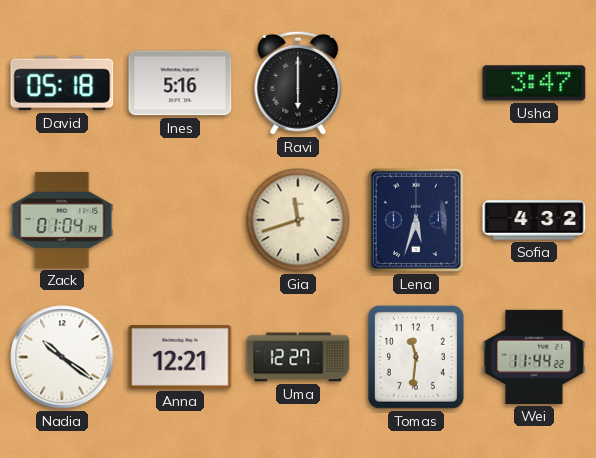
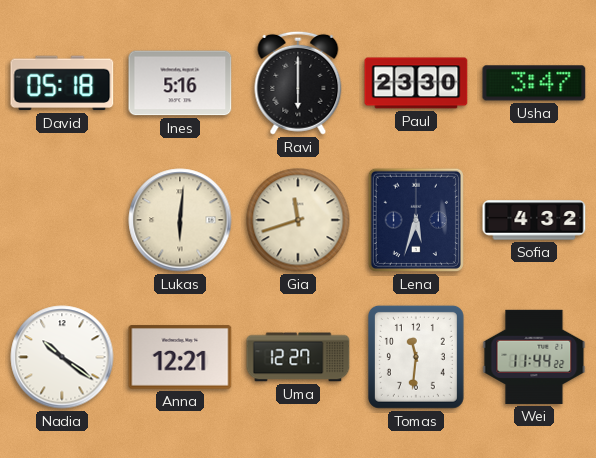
Paul: none -> 23:30
Zack: 01:04 -> none
Lukas: none -> 6:01
